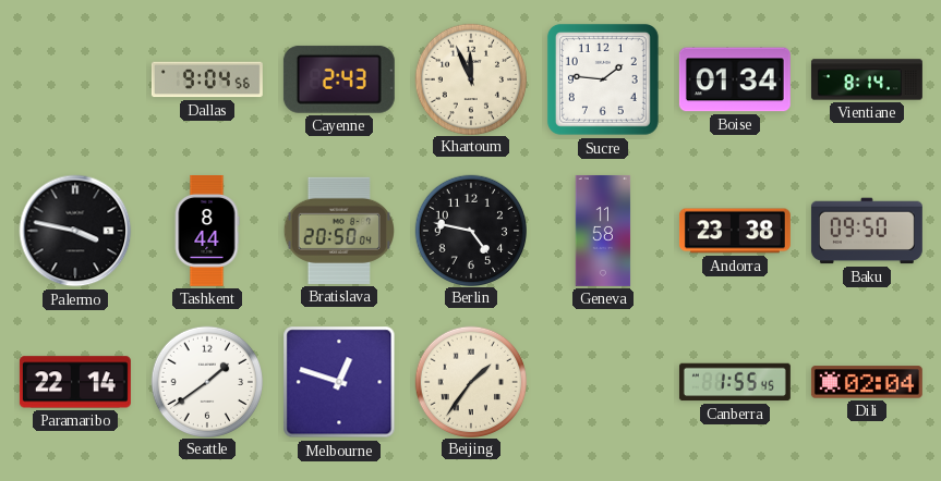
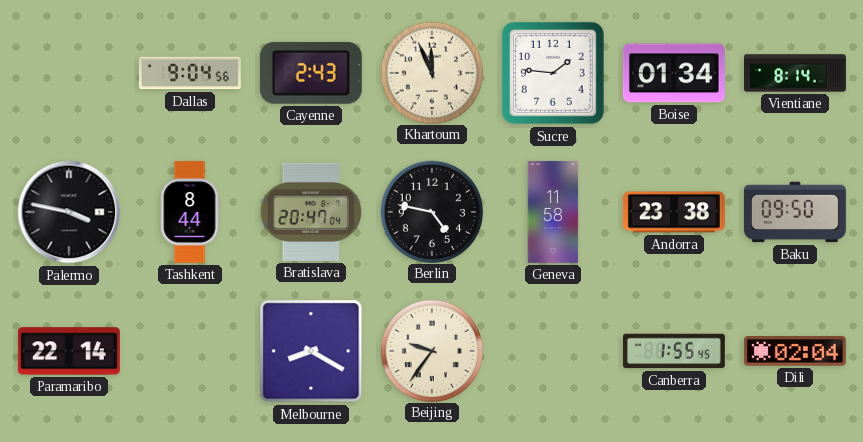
Bratislava: 20:50 -> 20:47
Seattle: 1:39 -> none
Melbourne: 12:48 -> 8:20
Beijing: 1:36 -> 9:36
